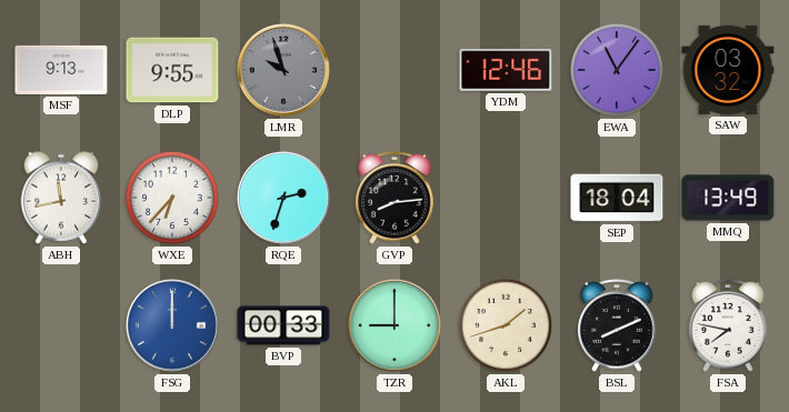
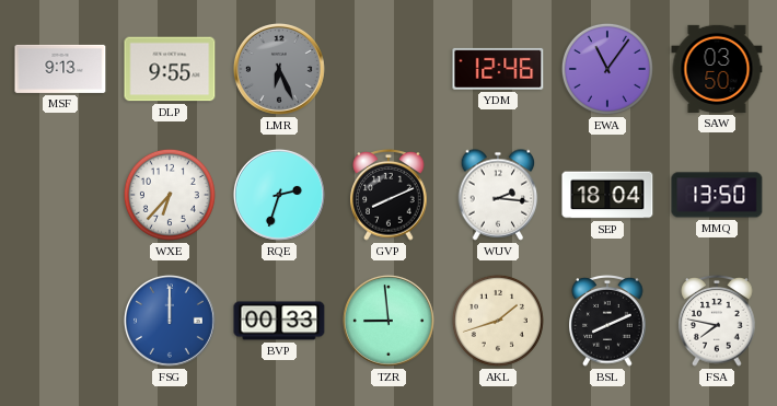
LMR: 9:57 -> 6:26
SAW: 03:32 -> 03:50
ABH: 11:43 -> none
GVP: 8:14 -> 8:11
WUV: none -> 2:16
MMQ: 13:49 -> 13:50
TZR: 9:00 -> 8:59
